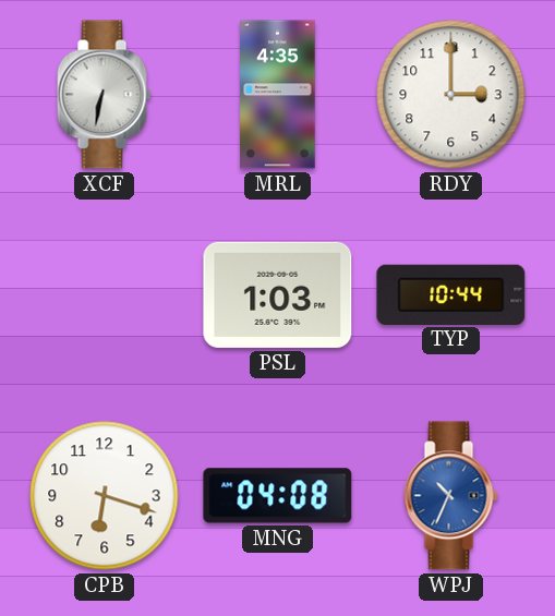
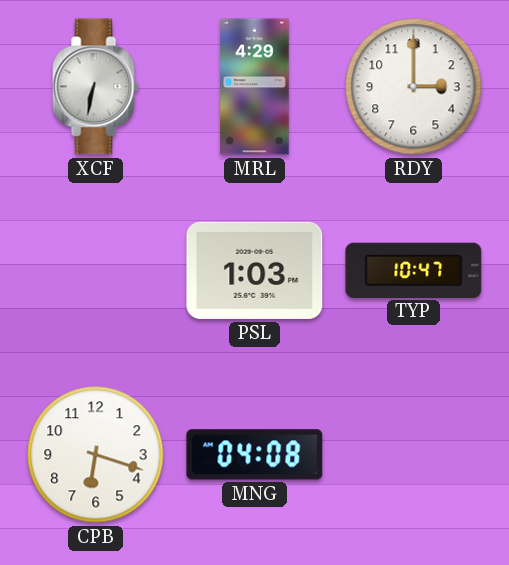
MRL: 4:35 -> 4:29
TYP: 10:44 -> 10:47
WPJ: 10:34 -> none
